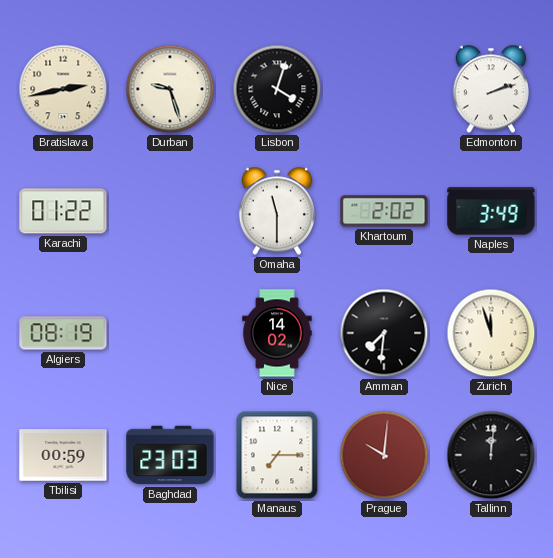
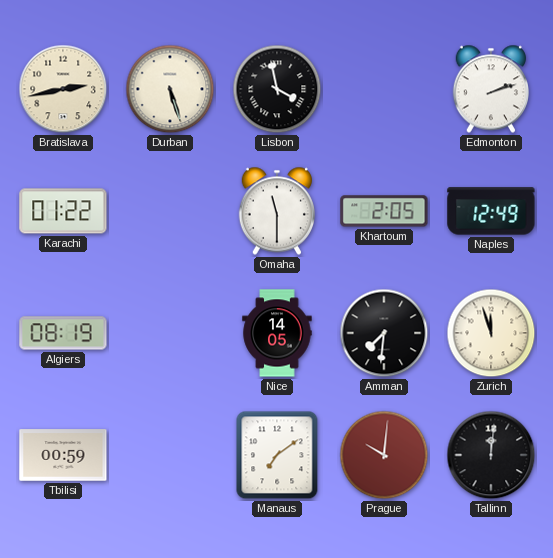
Durban: 9:27 -> 5:27
Lisbon: 4:03 -> 3:58
Khartoum: 2:02 -> 2:05
Naples: 3:49 -> 12:49
Nice: 14:02 -> 14:05
Baghdad: 23:03 -> none
Manaus: 7:15 -> 7:09
